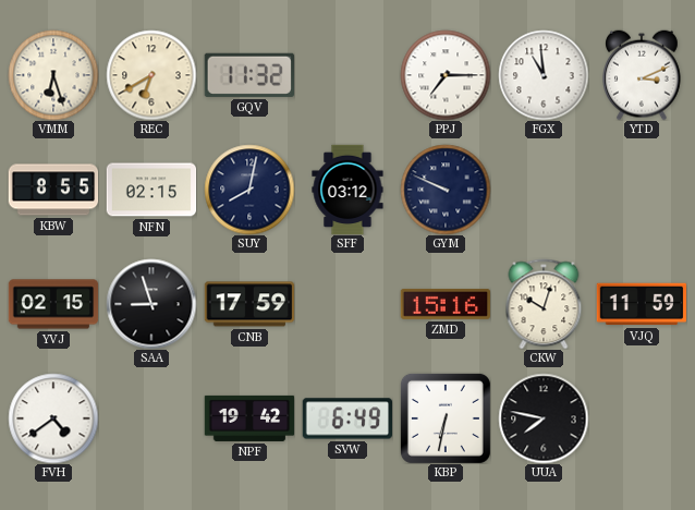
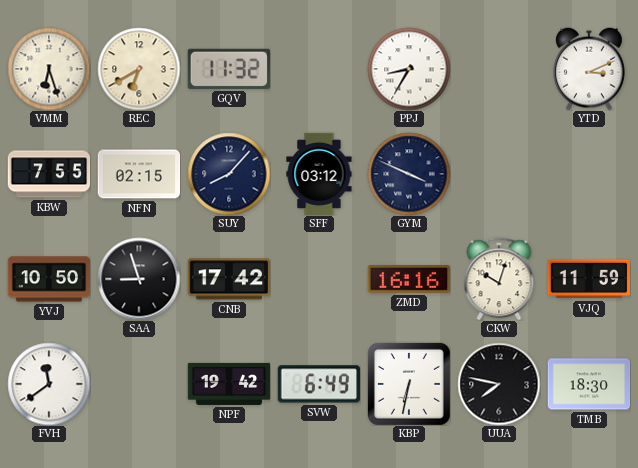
PPJ: 7:15 -> 8:35
FGX: 10:59 -> none
KBW: 8:55 -> 7:55
SUY: 8:02 -> 8:07
GYM: 9:49 -> 3:49
YVJ: 02:15 -> 10:50
CNB: 17:59 -> 17:42
ZMD: 15:16 -> 16:16
FVH: 4:39 -> 11:39
TMB: none -> 18:30
